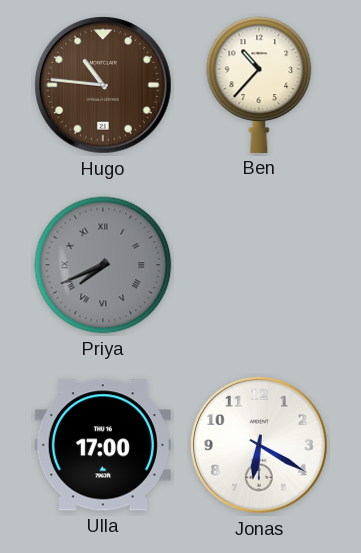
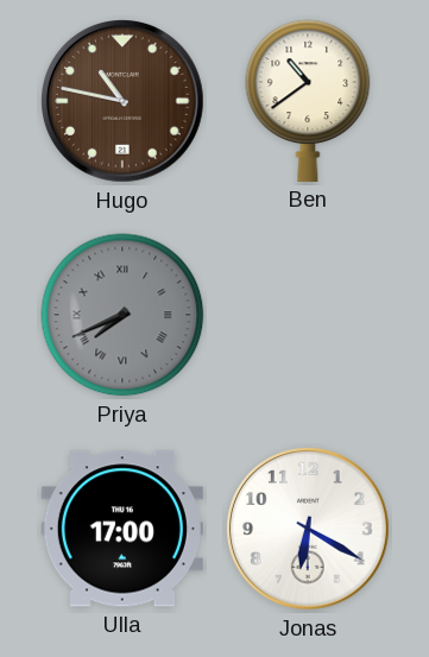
Hugo: 10:46 -> 10:47
Ben: 10:37 -> 10:39
